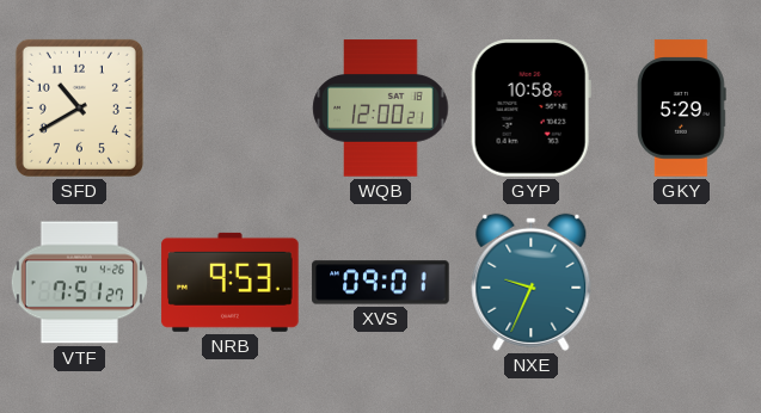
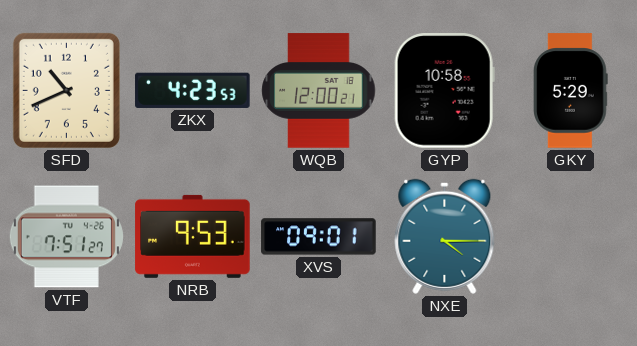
SFD: 10:40 -> 10:41
ZKX: none -> 4:23
NXE: 9:34 -> 4:15
